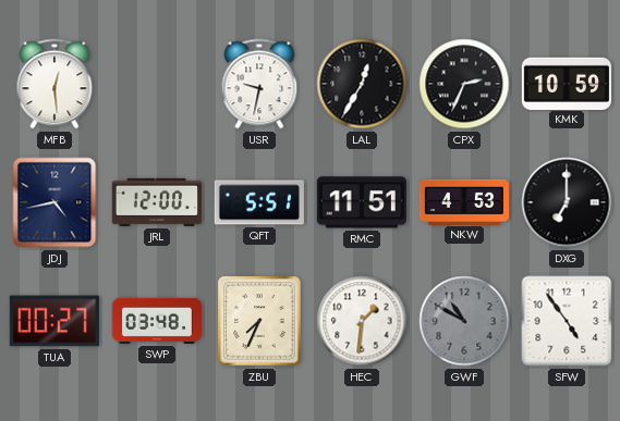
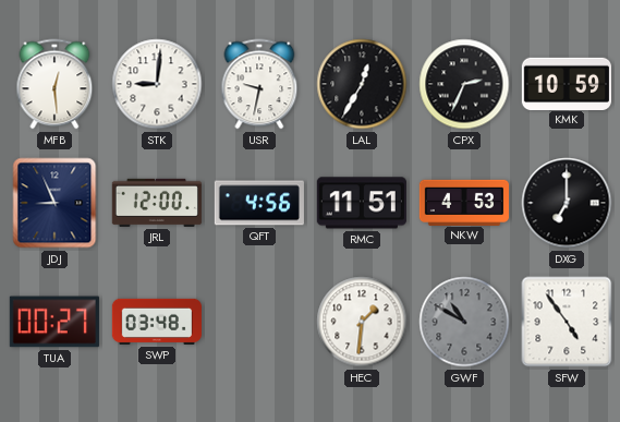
STK: none -> 9:01
JDJ: 4:43 -> 8:56
QFT: 5:51 -> 4:56
ZBU: 7:34 -> none
